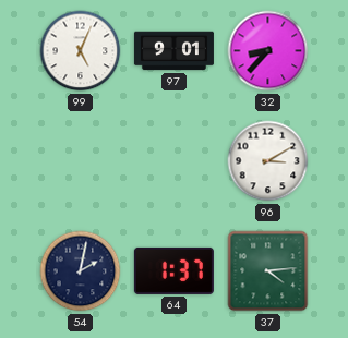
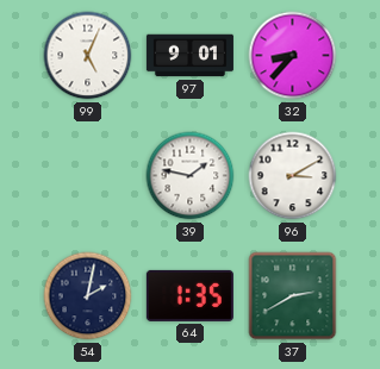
39: none -> 1:47
64: 1:37 -> 1:35
37: 4:14 -> 2:40
